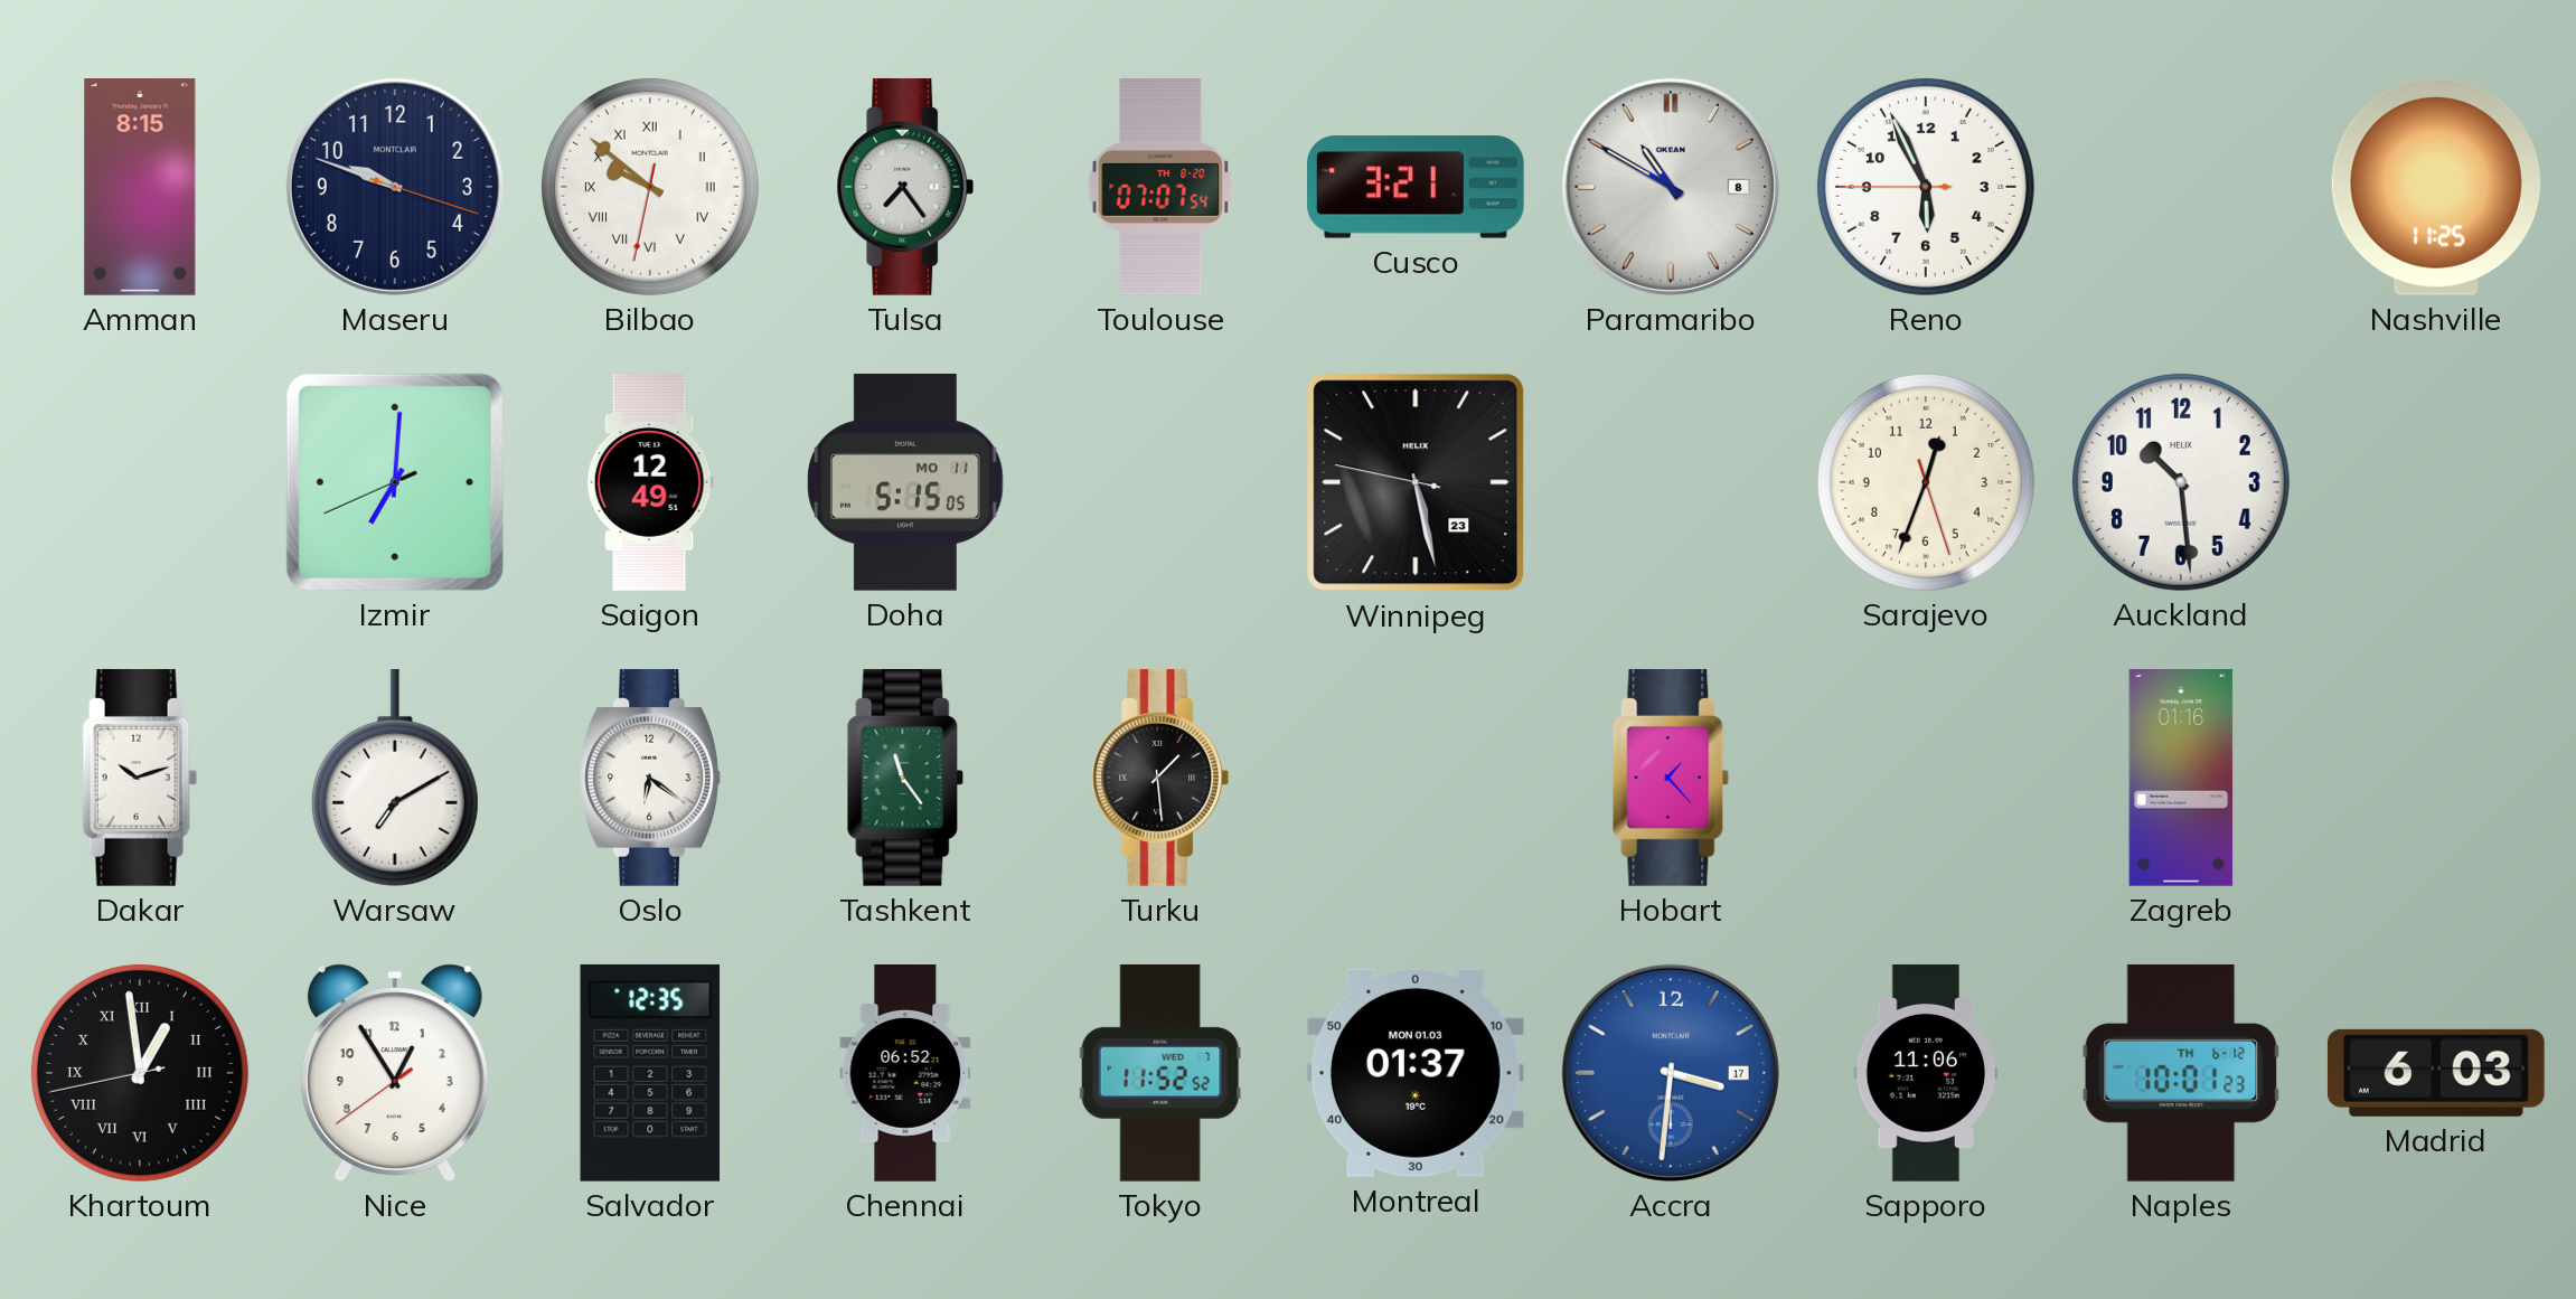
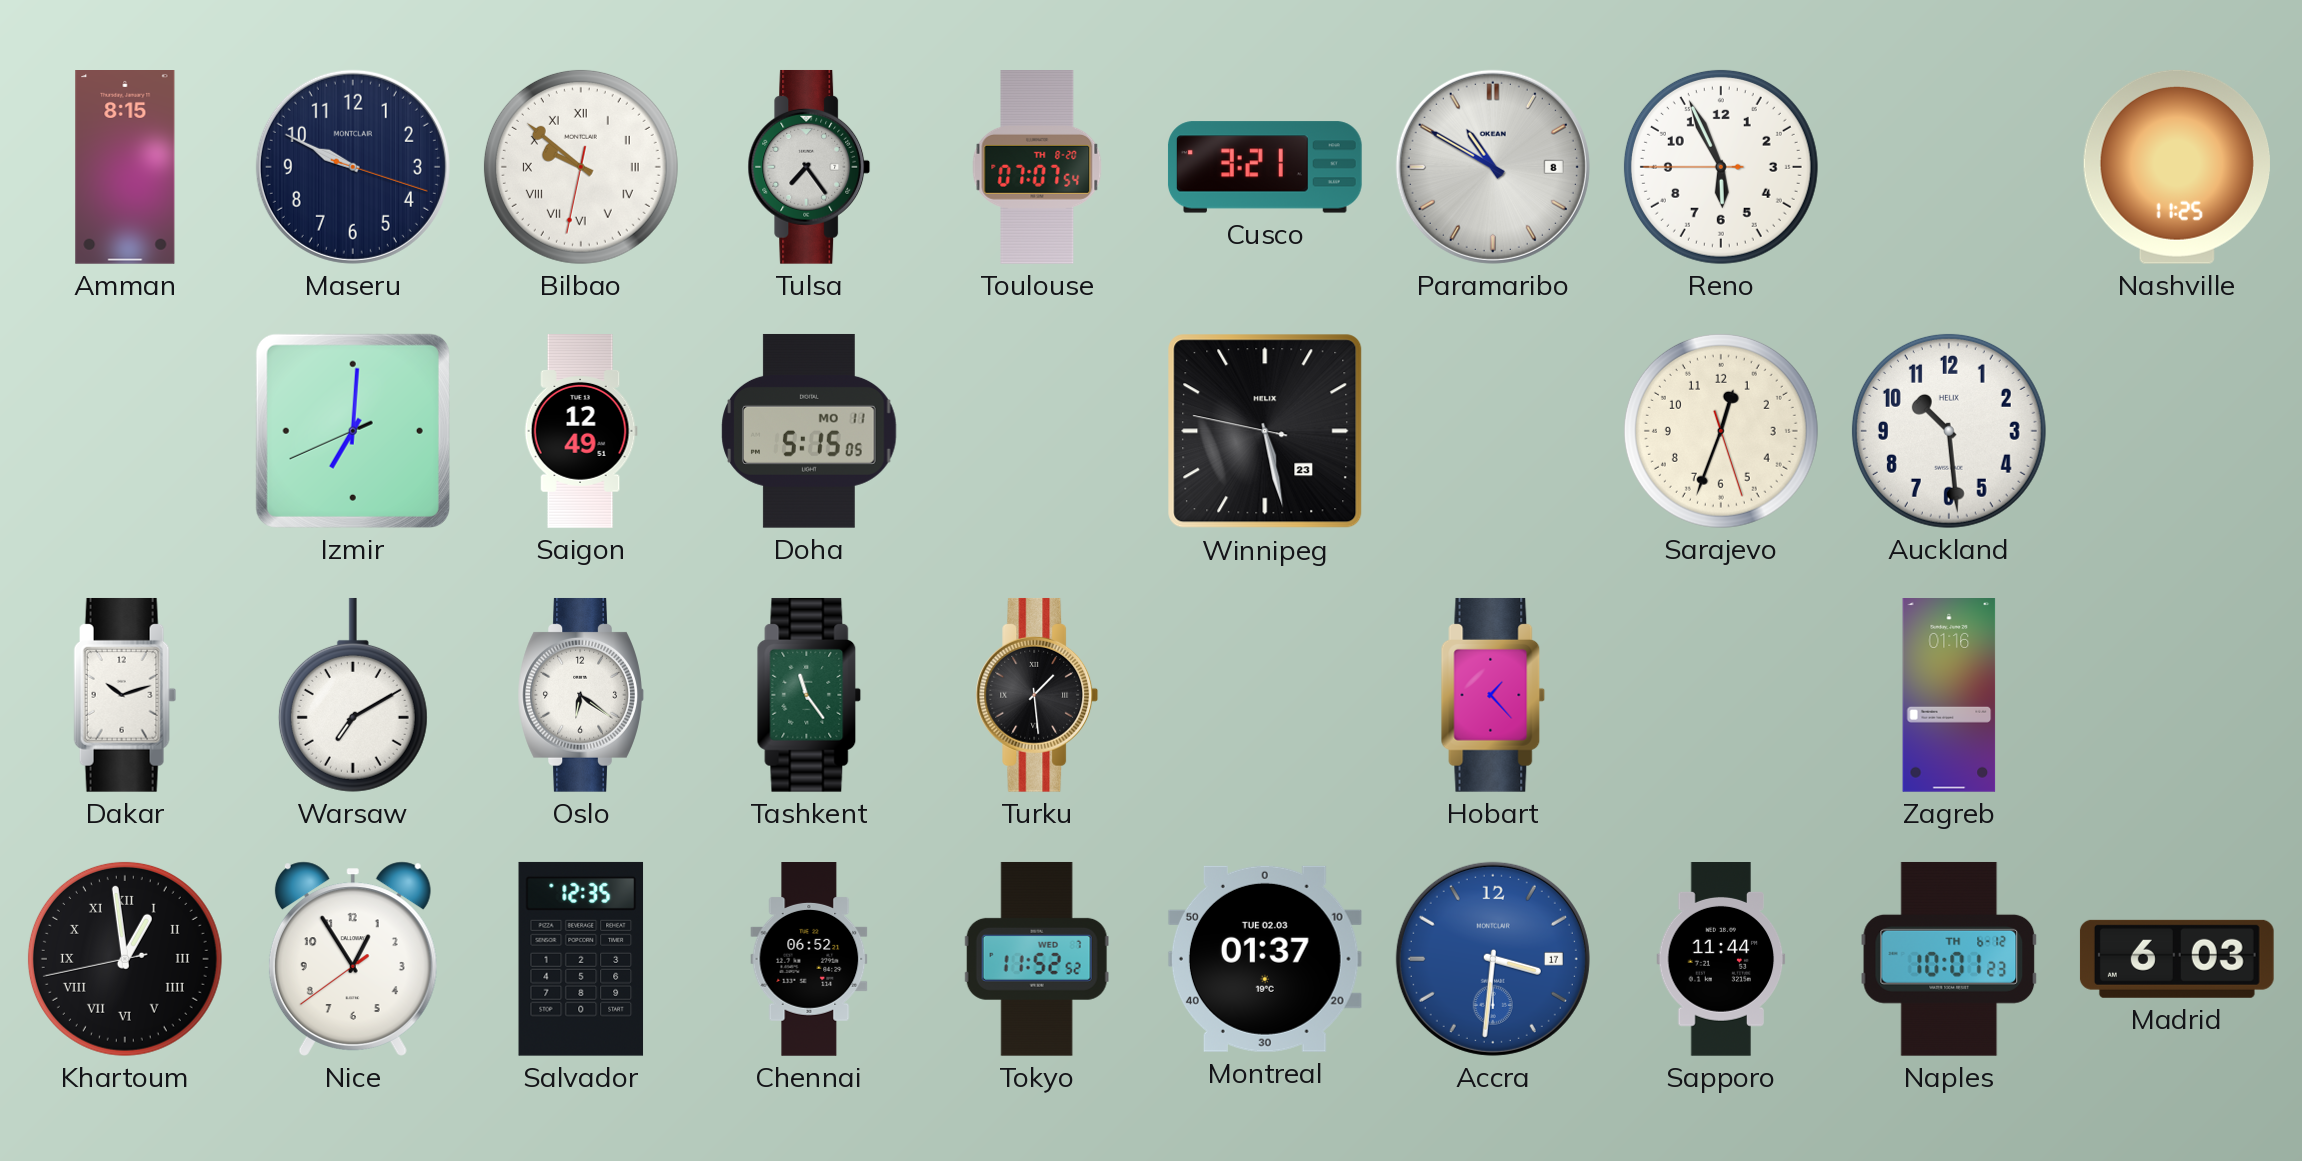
Maseru: 9:48 -> 9:49
Montreal date: MON 01.03 -> TUE 02.03
Sapporo: 11:06 -> 11:44
